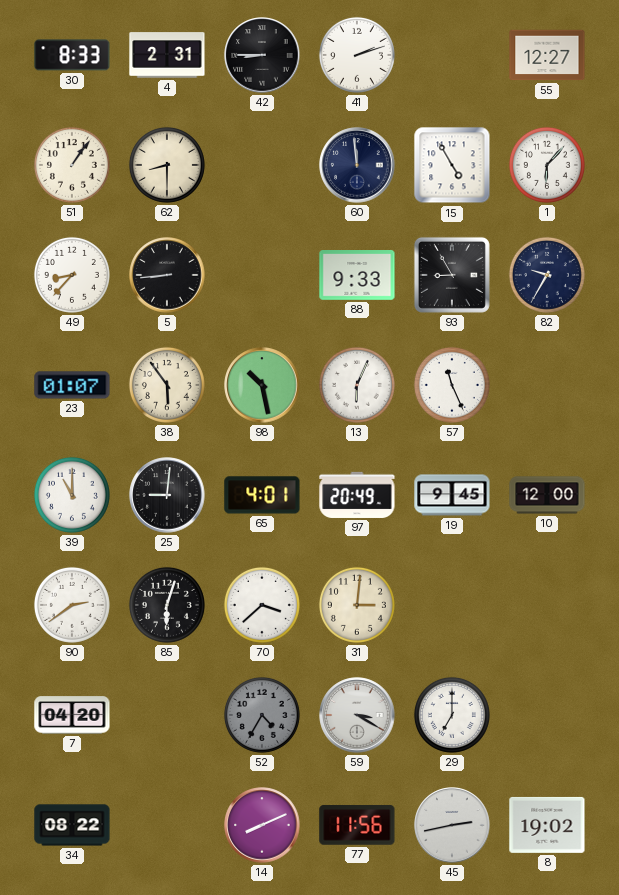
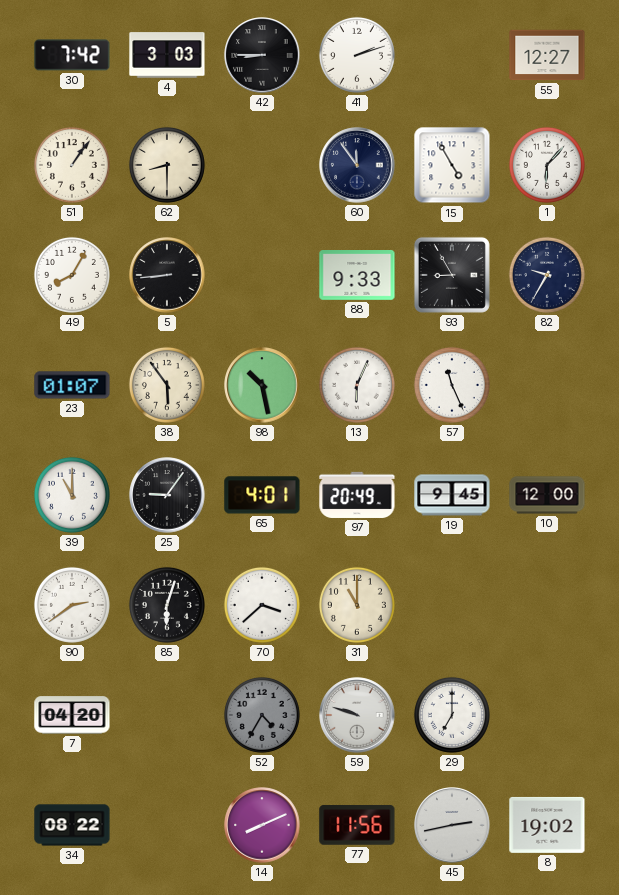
30: 8:33 -> 7:42
4: 2:31 -> 3:03
60: 11:59 -> 11:54
49: 8:37 -> 8:05
25: 9:01 -> 9:06
31: 3:01 -> 11:00
59: 3:20 -> 9:48
